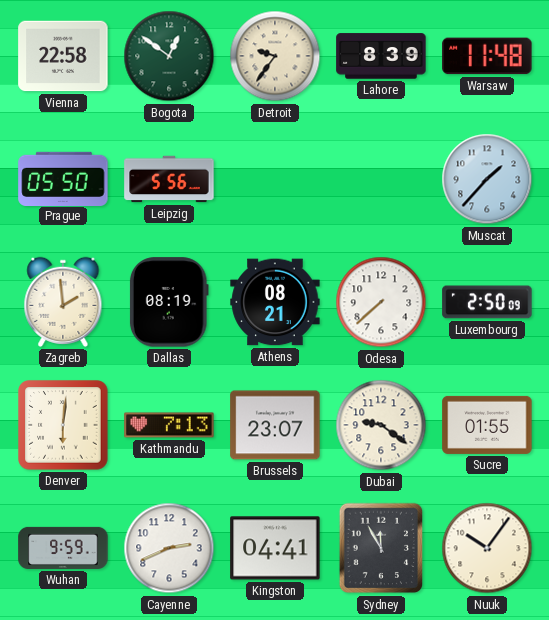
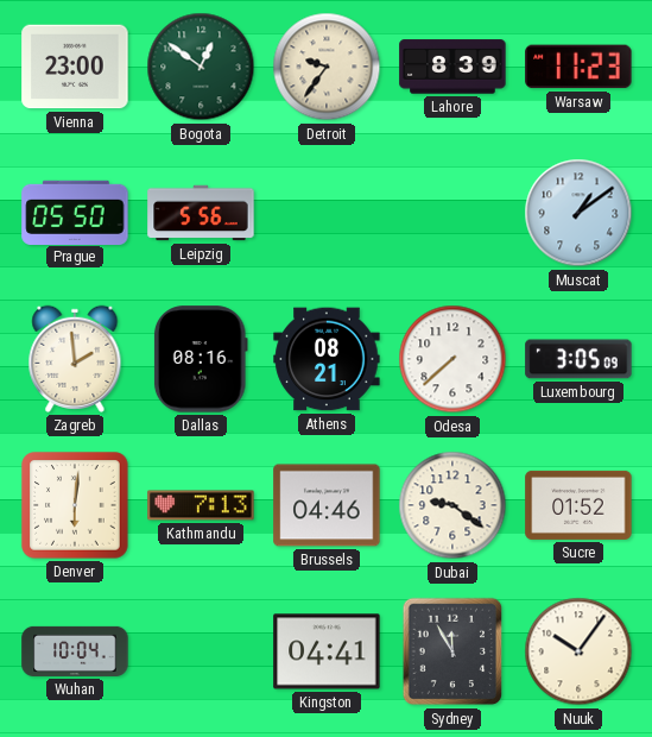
Vienna: 22:58 -> 23:00
Warsaw: 11:48 -> 11:23
Muscat: 1:37 -> 1:09
Dallas: 08:19 -> 08:16
Luxembourg: 2:50 -> 3:05
Brussels: 23:07 -> 04:46
Sucre: 01:55 -> 01:52
Wuhan: 9:59 -> 10:04
Cayenne: 2:41 -> none
